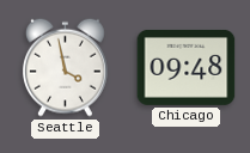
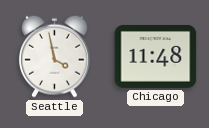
Chicago: 09:48 -> 11:48
